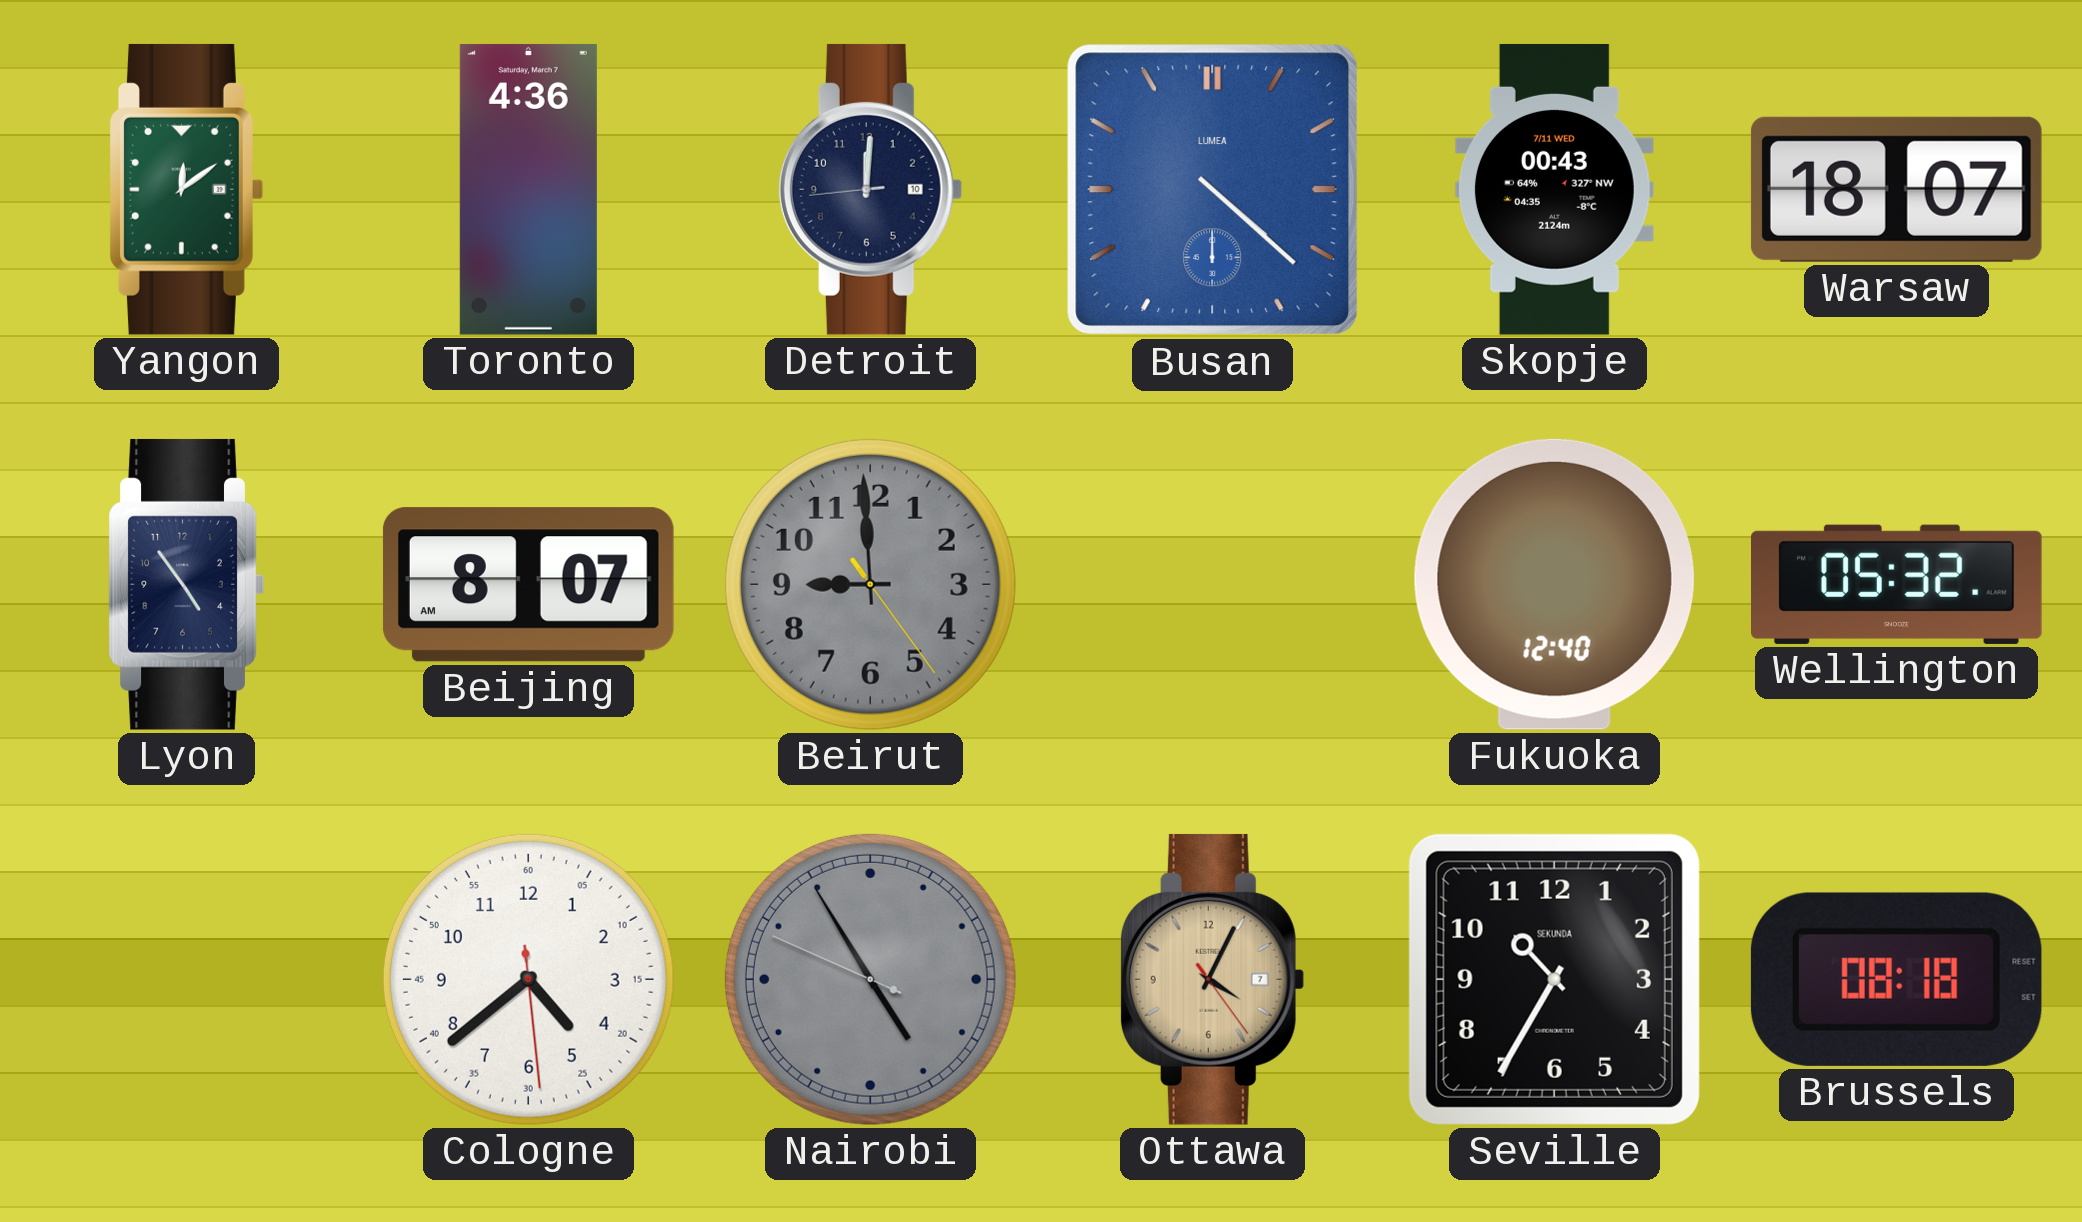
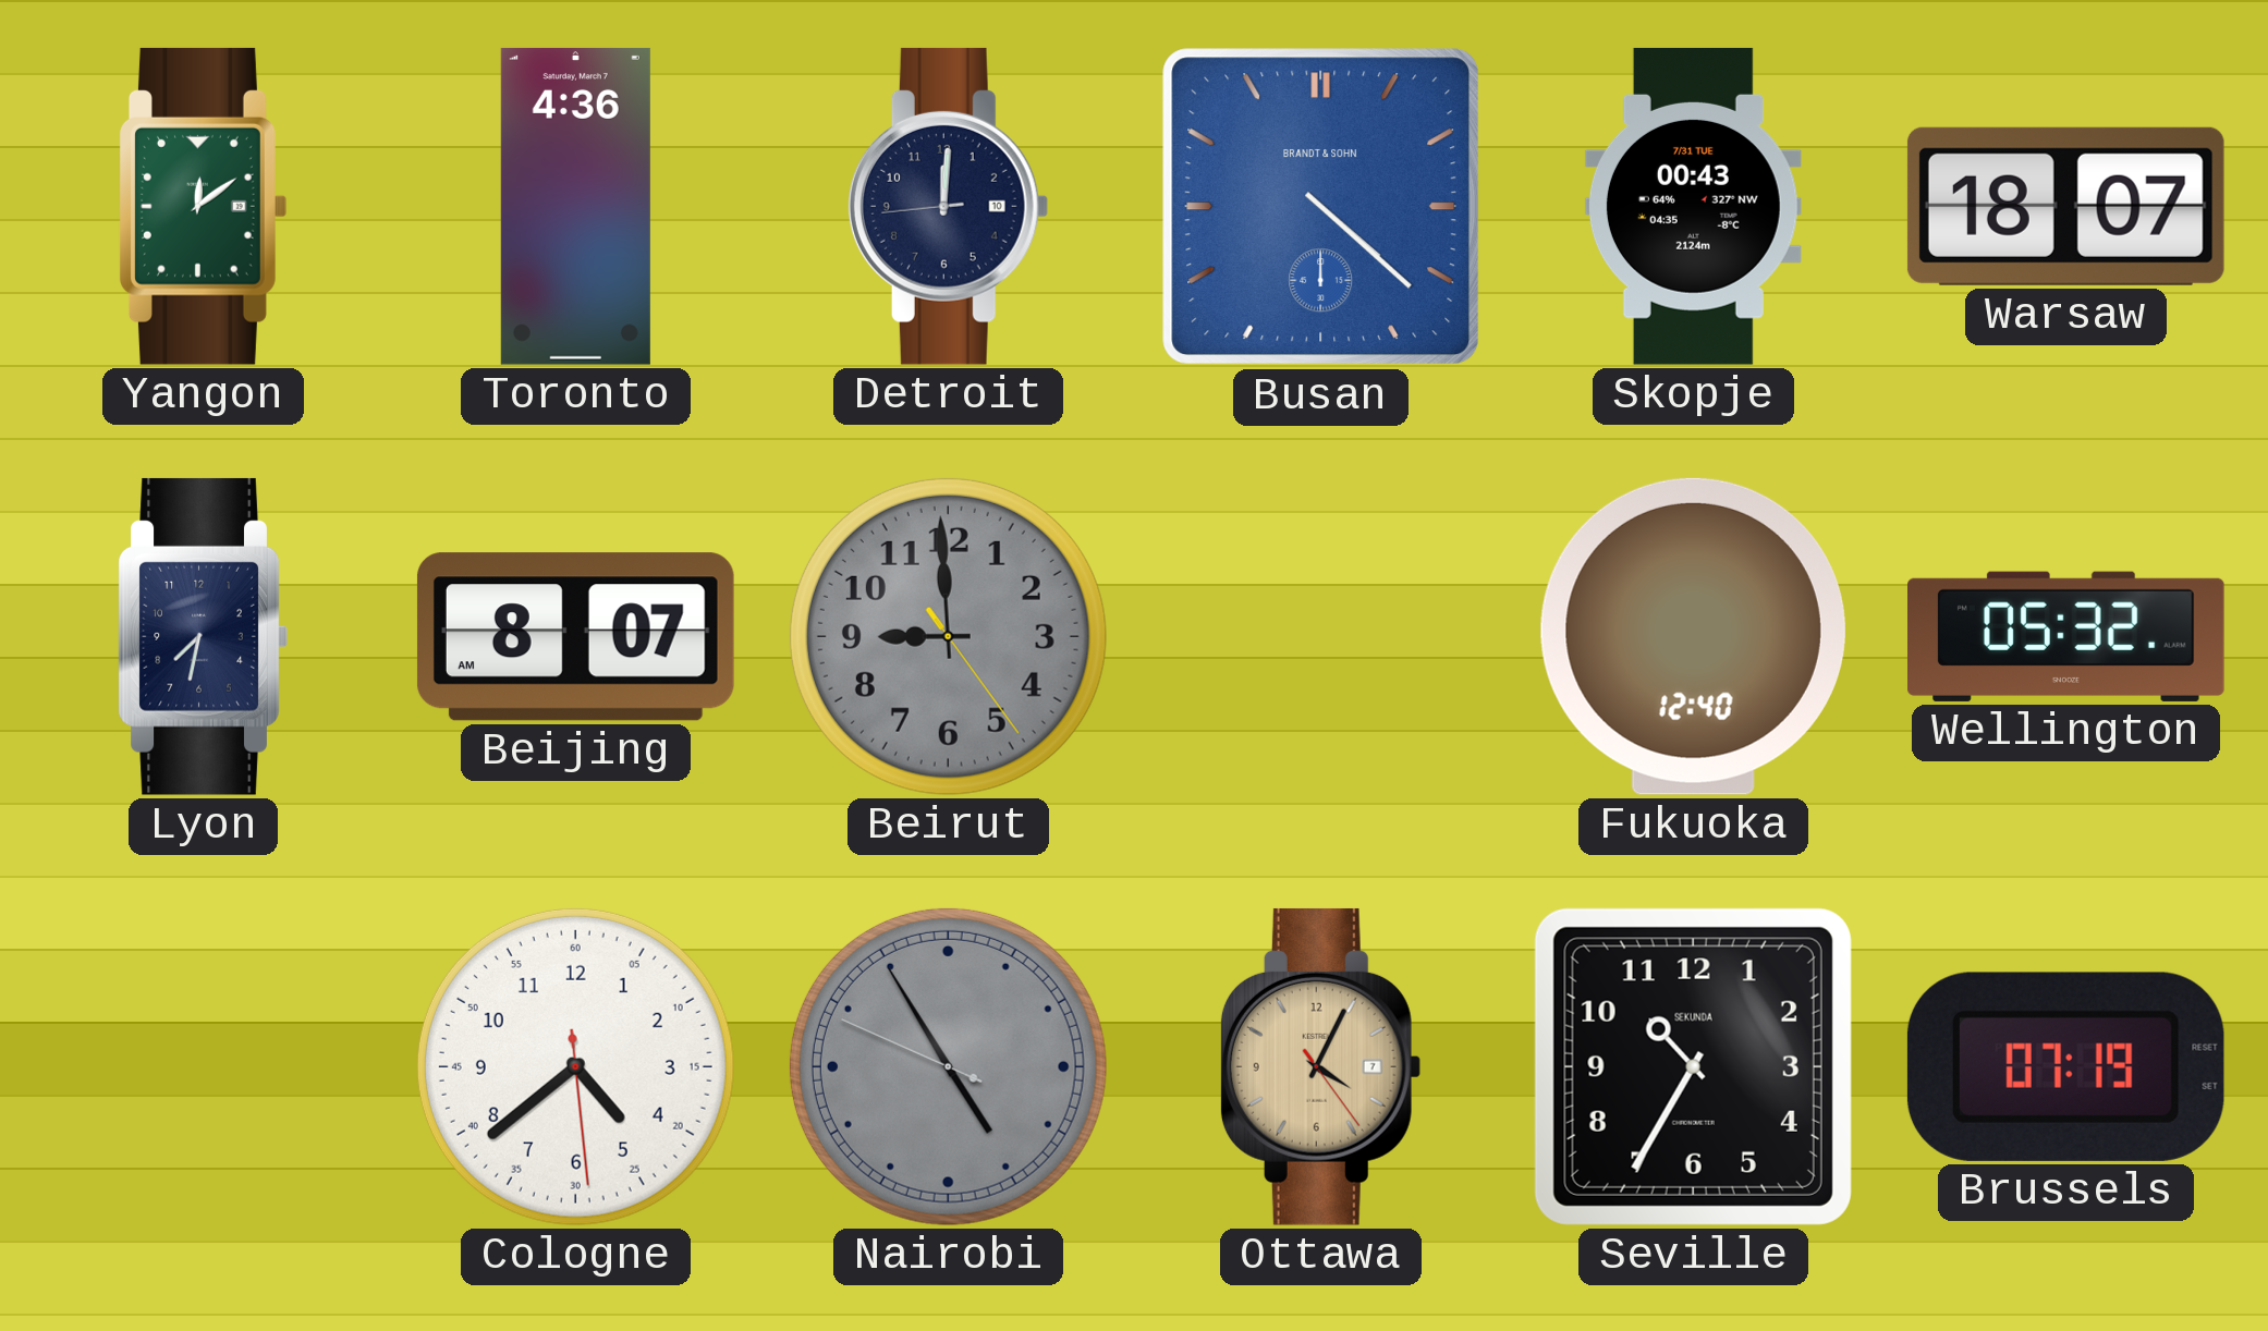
Busan brand: LUMEA -> BRANDT & SOHN
Skopje date: 7/11 WED -> 7/31 TUE
Lyon: 4:54 -> 7:32
Brussels: 08:18 -> 07:19
